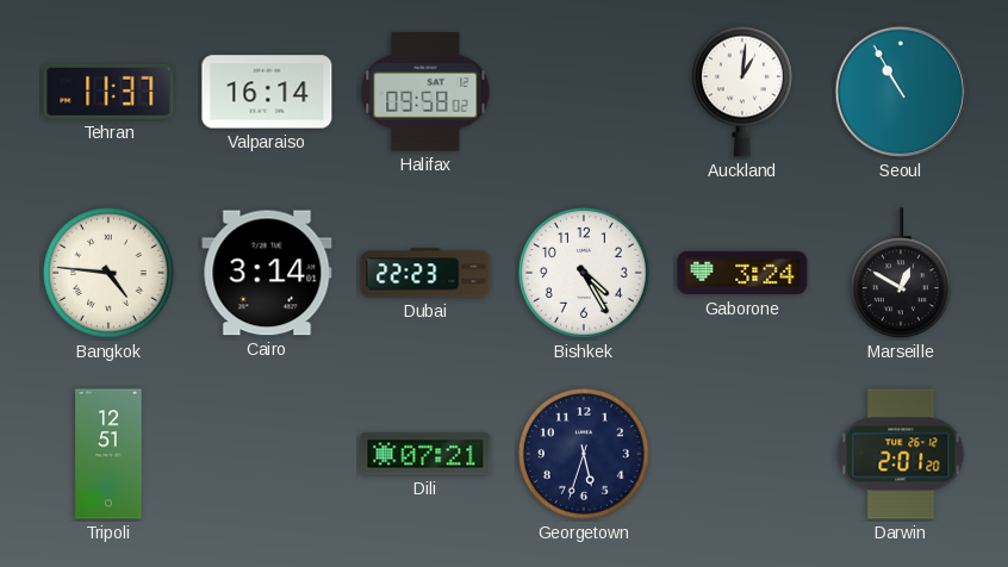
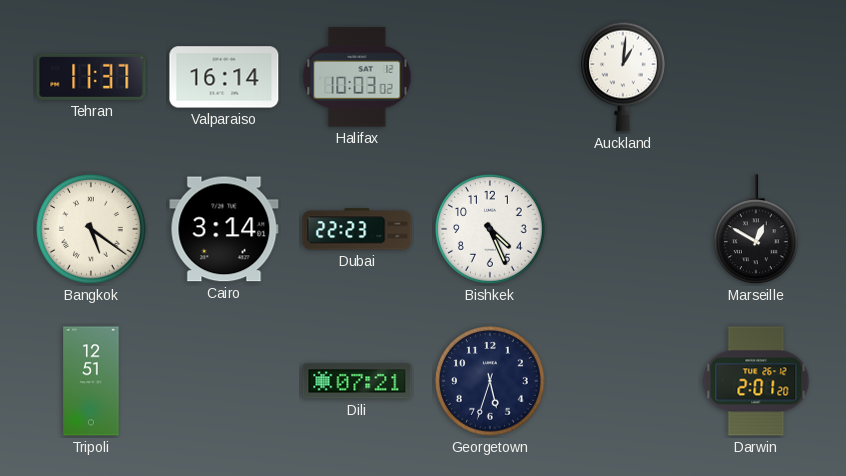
Halifax: 09:58 -> 10:03
Seoul: 10:55 -> none
Bangkok: 4:46 -> 5:21
Bishkek: 4:25 -> 4:26
Gaborone: 3:24 -> none
